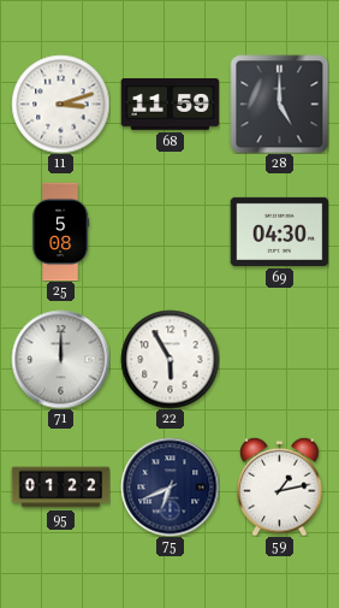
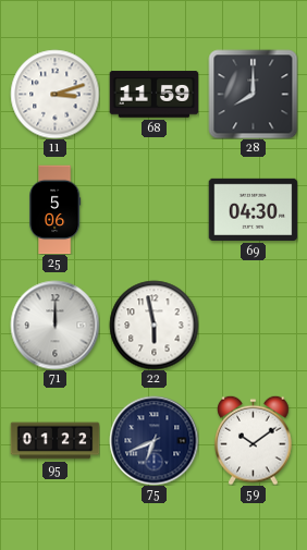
28: 5:00 -> 8:00
25: 5:08 -> 5:06
22: 5:55 -> 5:58
59: 1:13 -> 10:09
